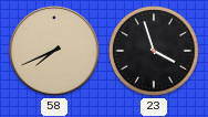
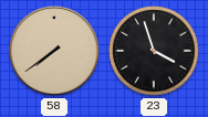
58: 7:41 -> 7:39
